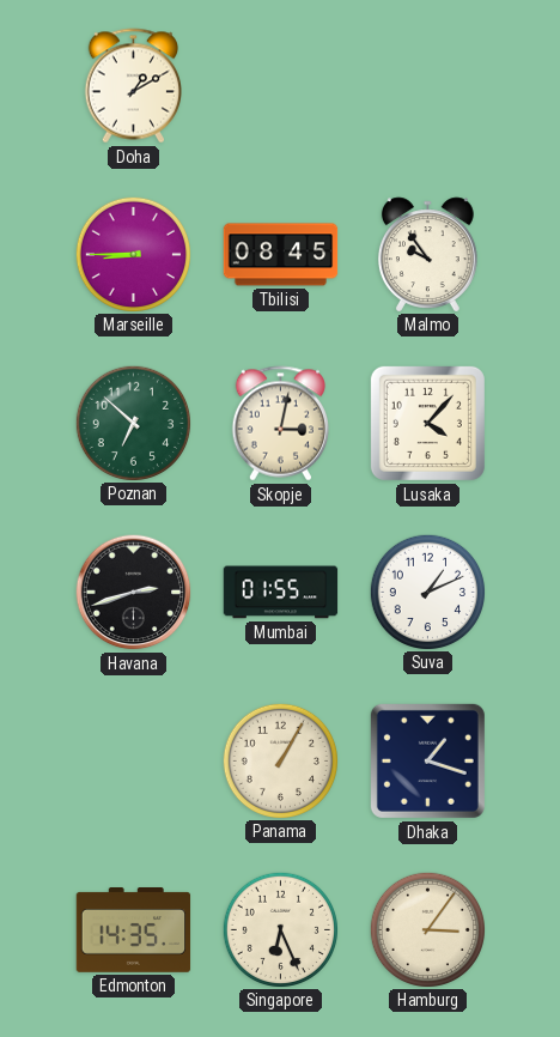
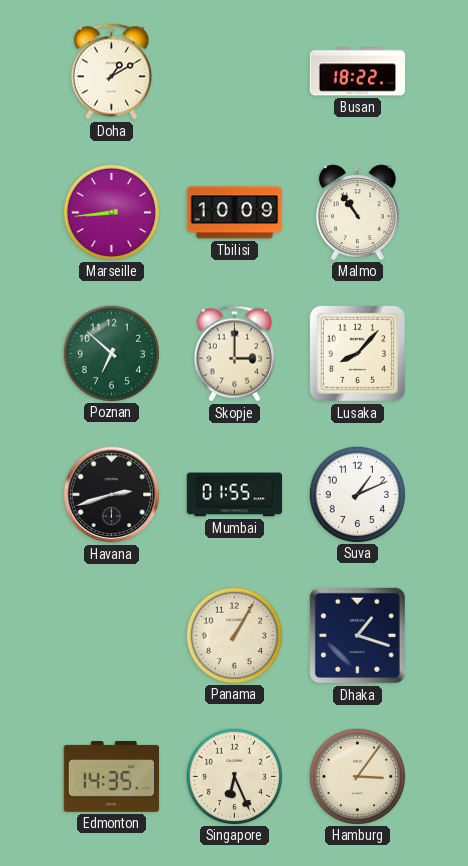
Busan: none -> 18:22
Marseille: 8:45 -> 8:44
Tbilisi: 08:45 -> 10:09
Malmo: 9:54 -> 10:54
Skopje: 3:02 -> 3:00
Lusaka: 4:07 -> 8:07
